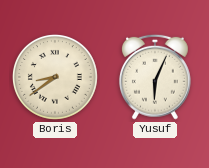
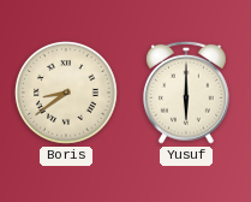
Yusuf: 6:04 -> 6:00
